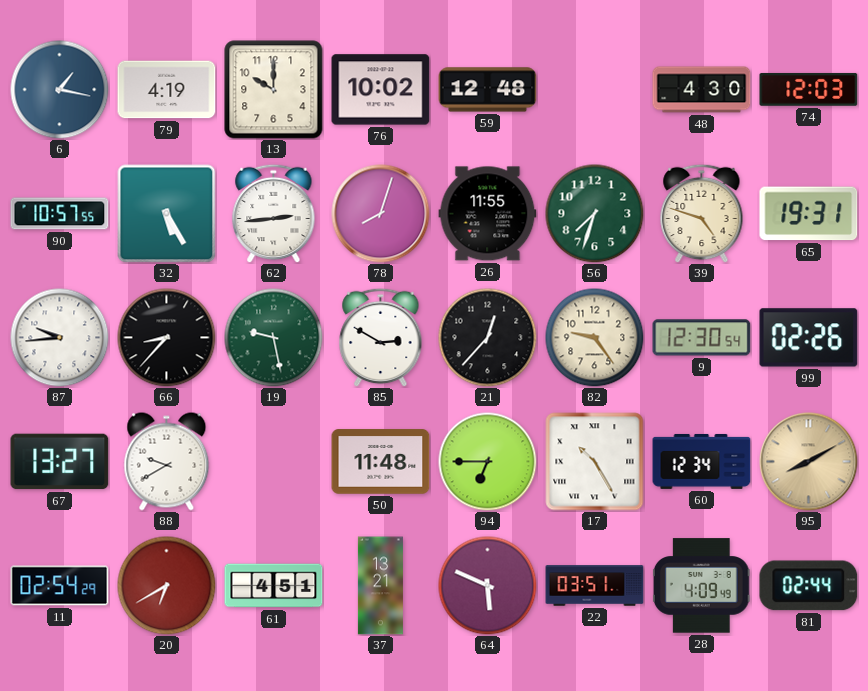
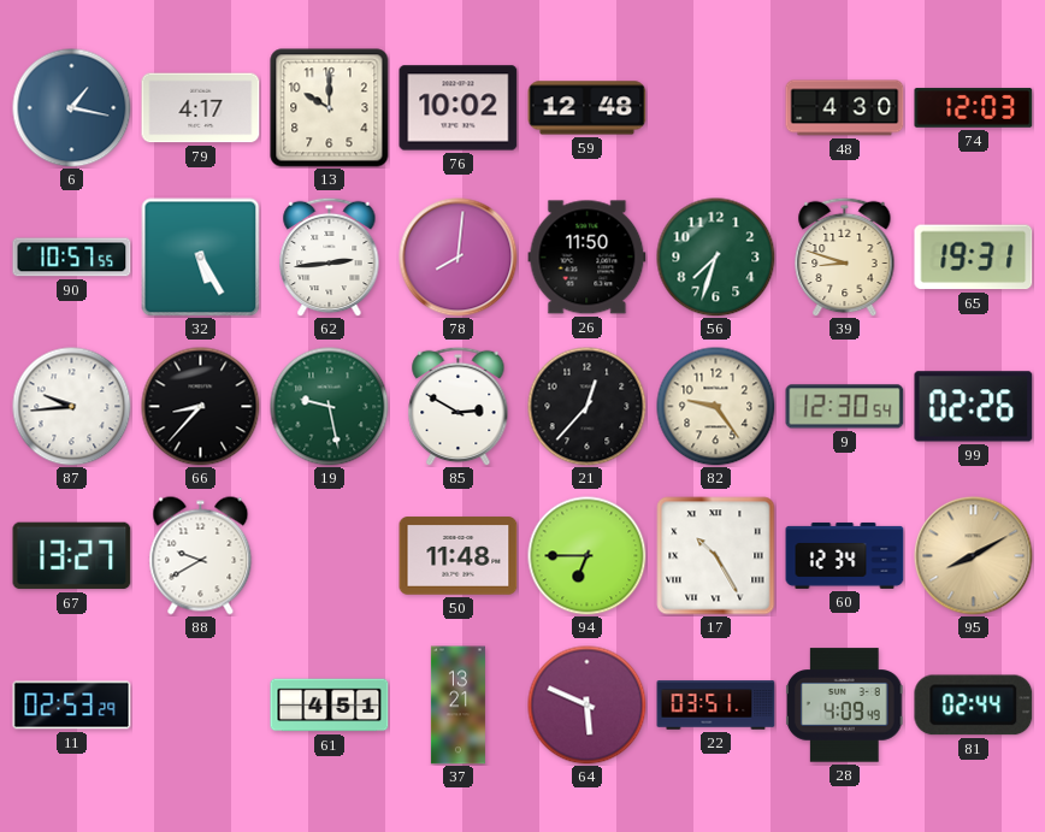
79: 4:19 -> 4:17
78: 8:03 -> 8:01
26: 11:55 -> 11:50
39: 4:48 -> 8:48
11: 02:54 -> 02:53
20: 6:40 -> none
